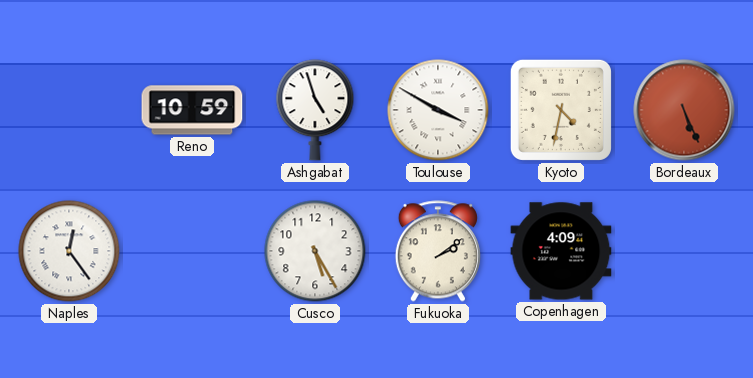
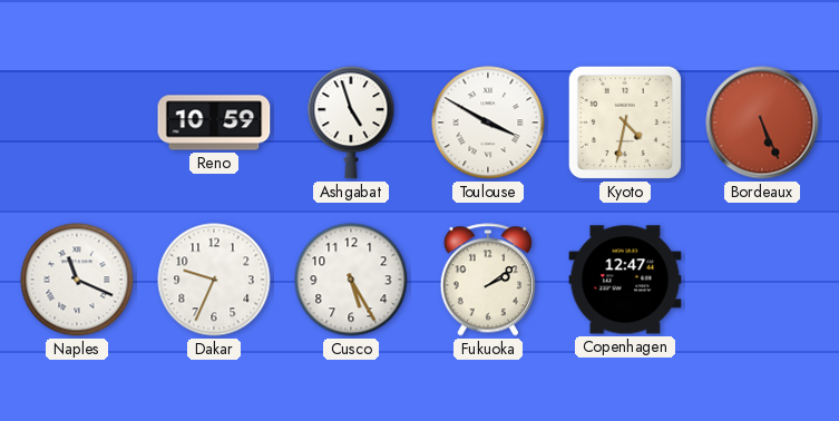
Naples: 12:24 -> 11:19
Dakar: none -> 9:34
Copenhagen: 4:09 -> 12:47
